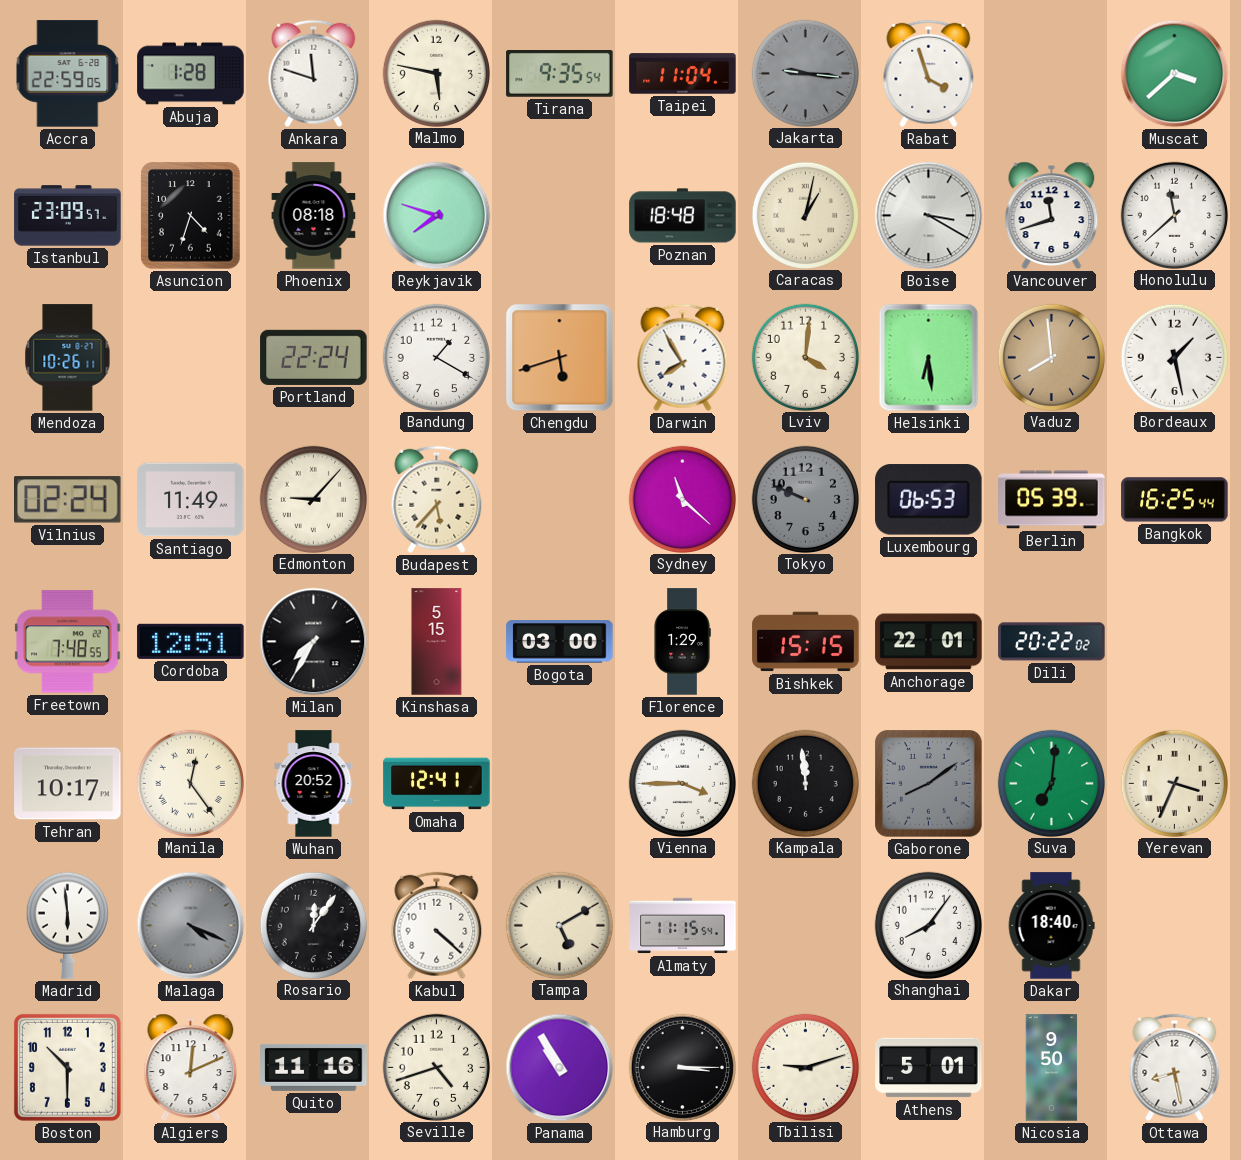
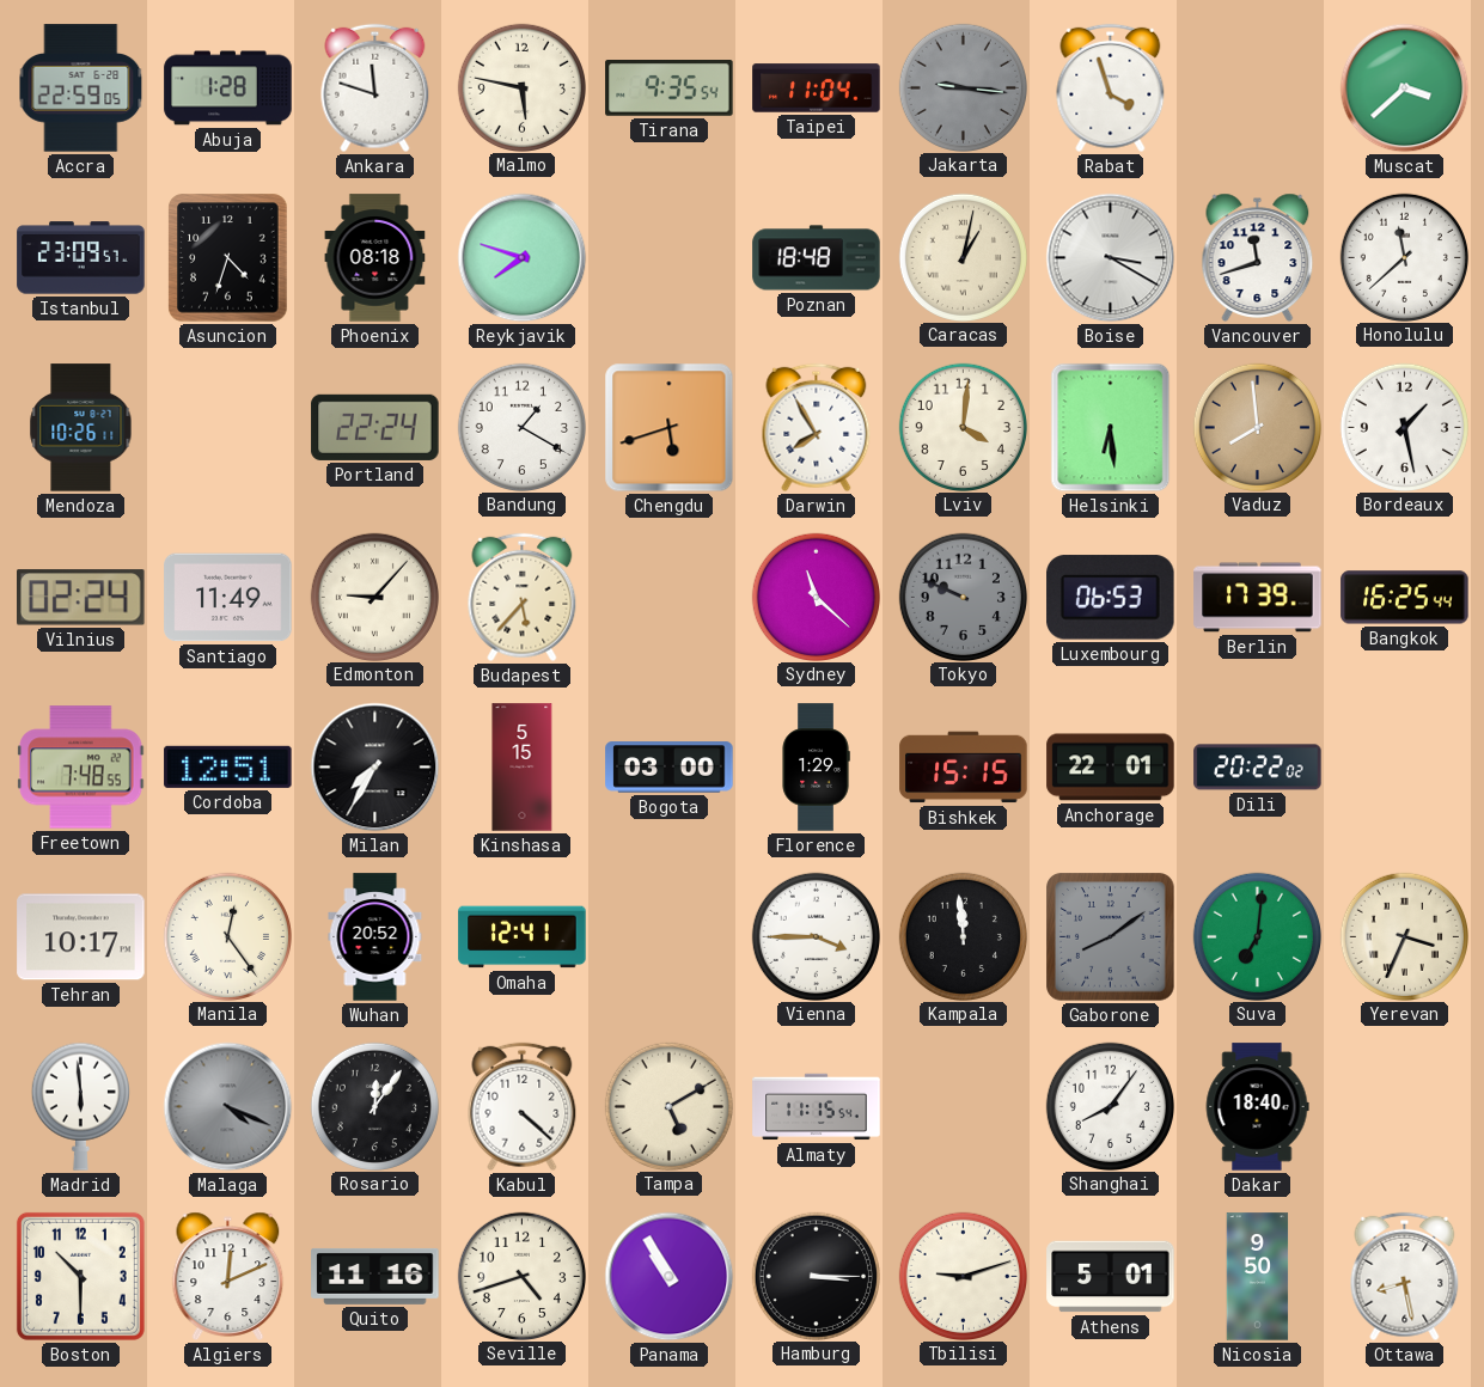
Berlin: 05:39 -> 17:39
